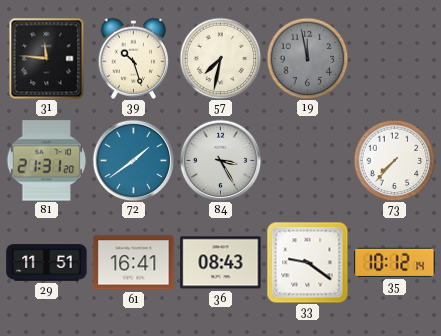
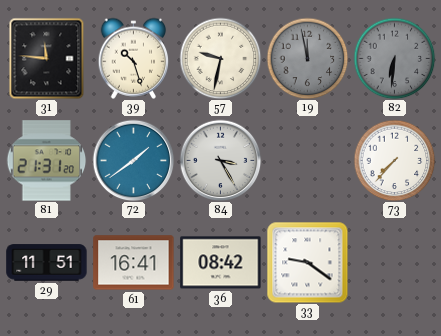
57: 7:32 -> 9:32
82: none -> 6:31
36: 08:43 -> 08:42
35: 10:12 -> none
